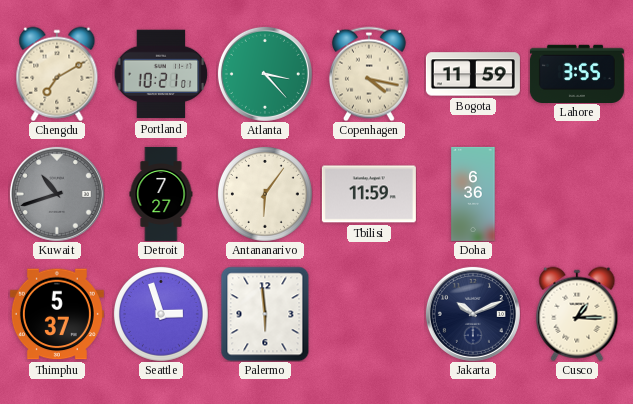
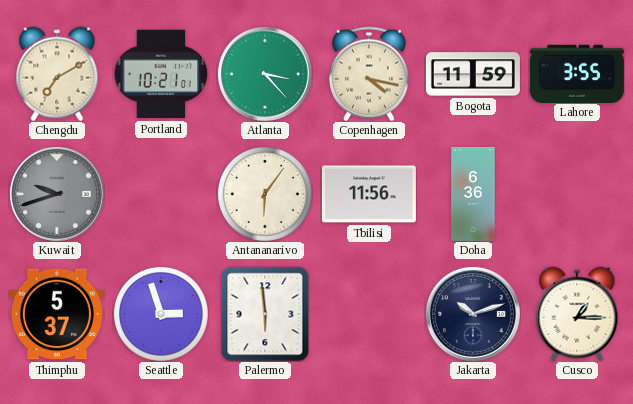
Kuwait: 10:42 -> 9:42
Detroit: 7:27 -> none
Tbilisi: 11:59 -> 11:56
Jakarta: 10:11 -> 10:12
